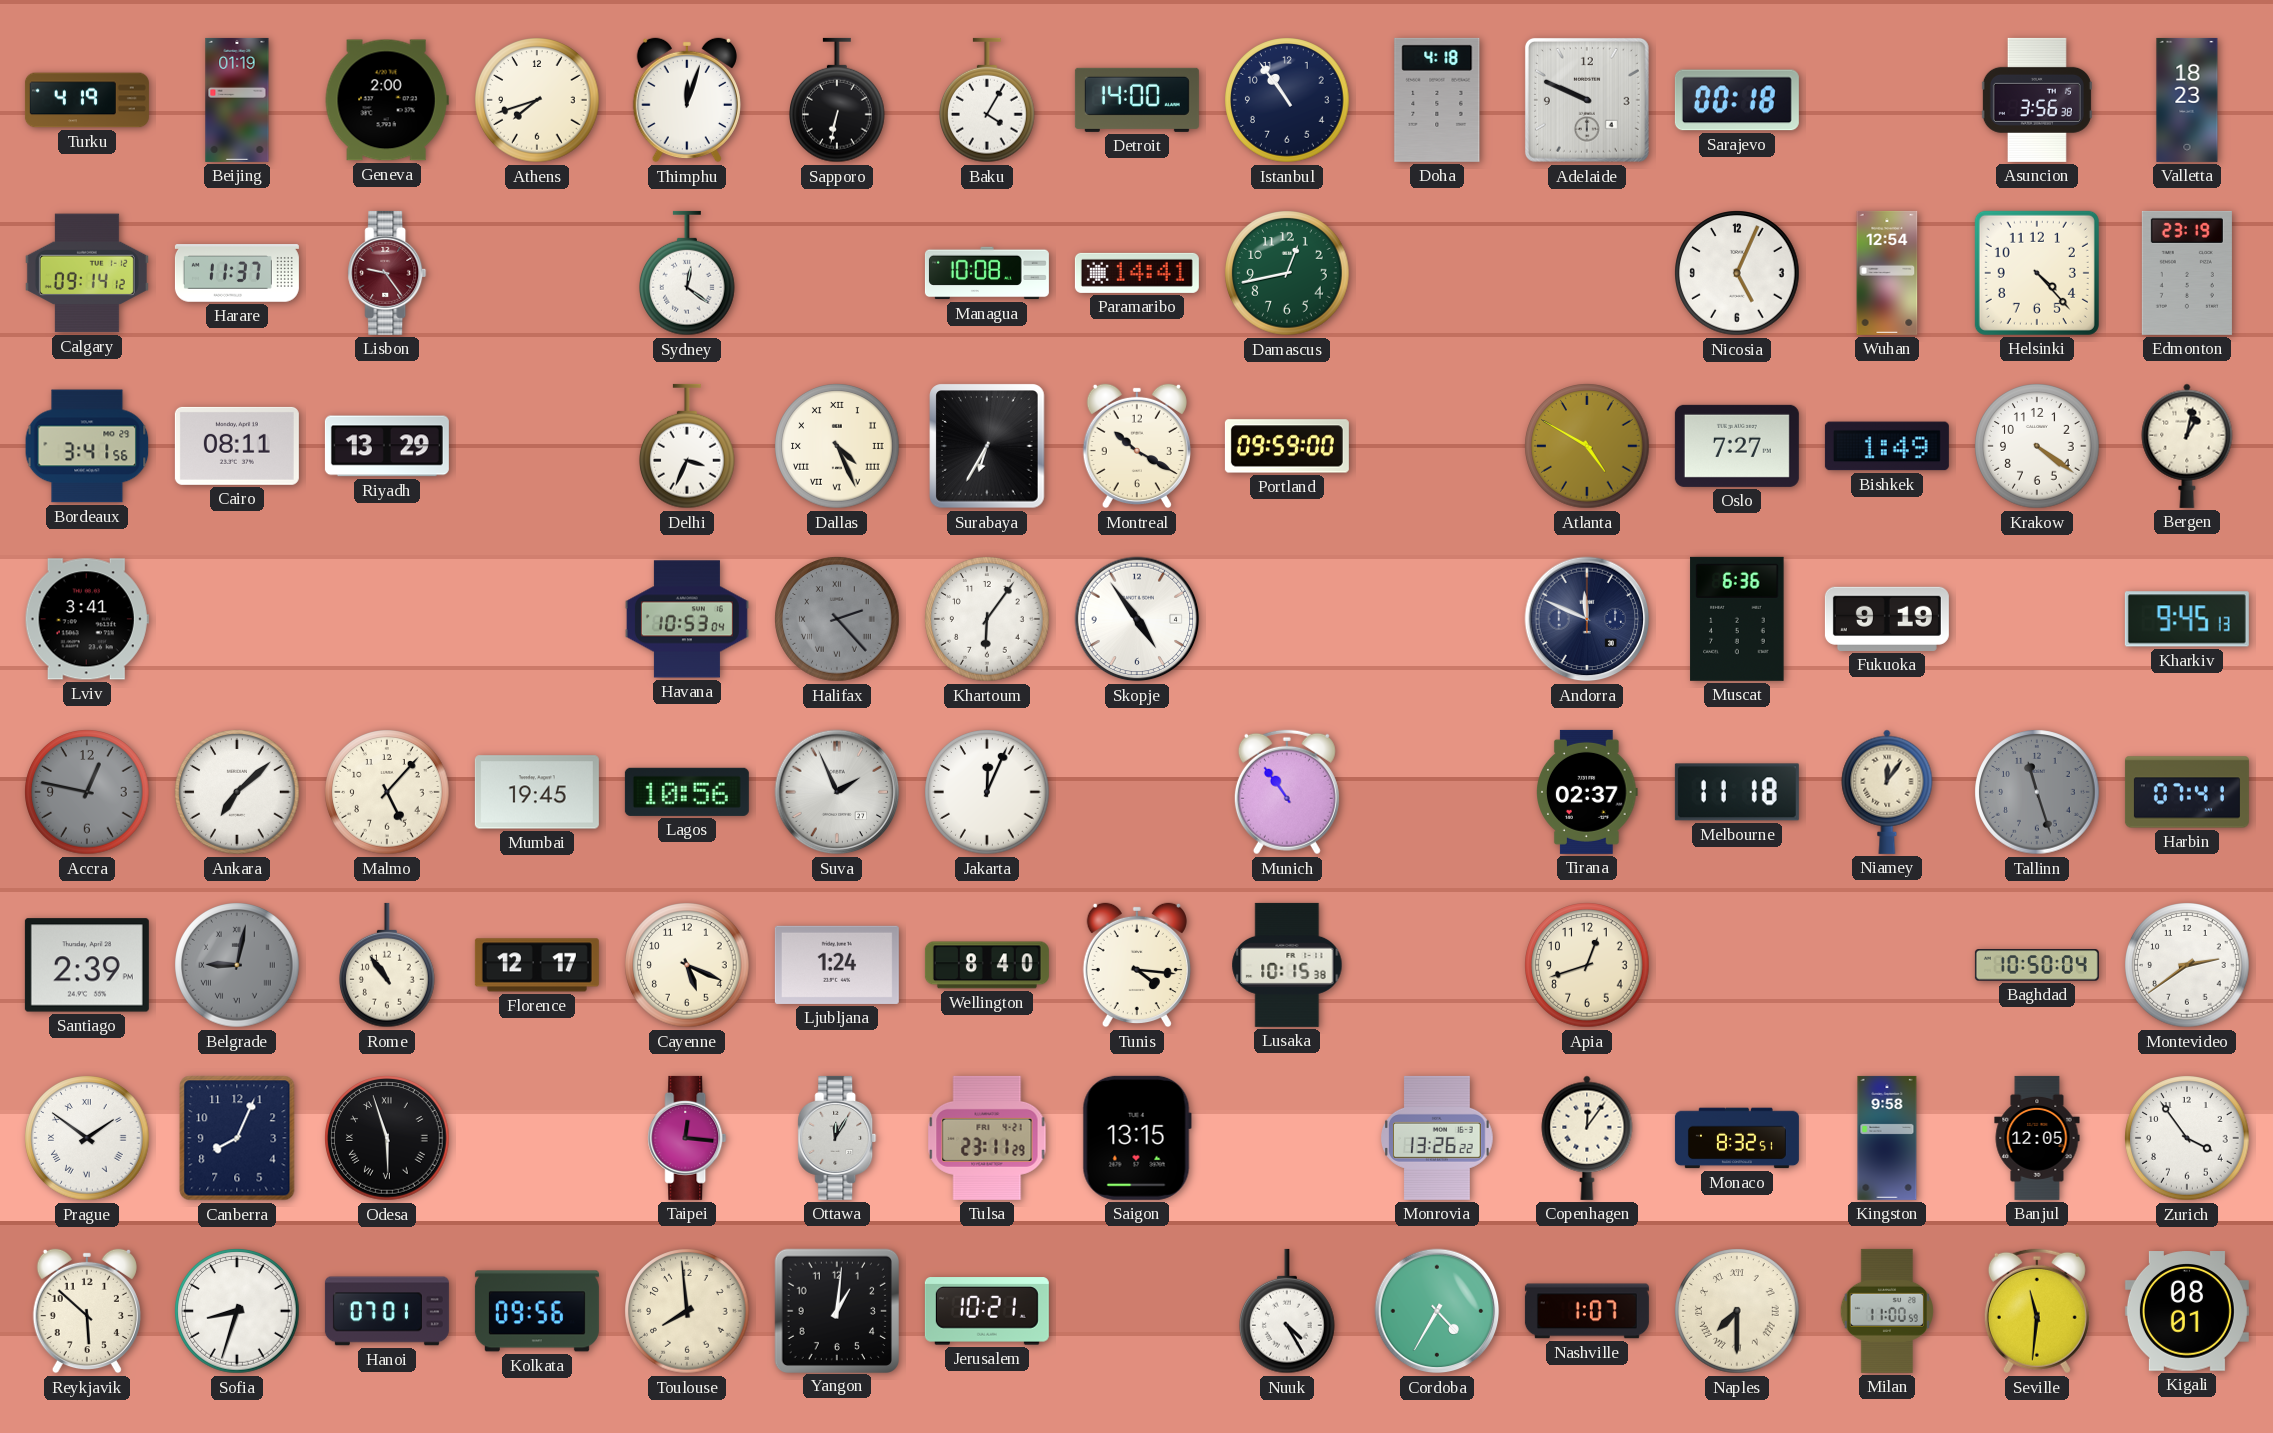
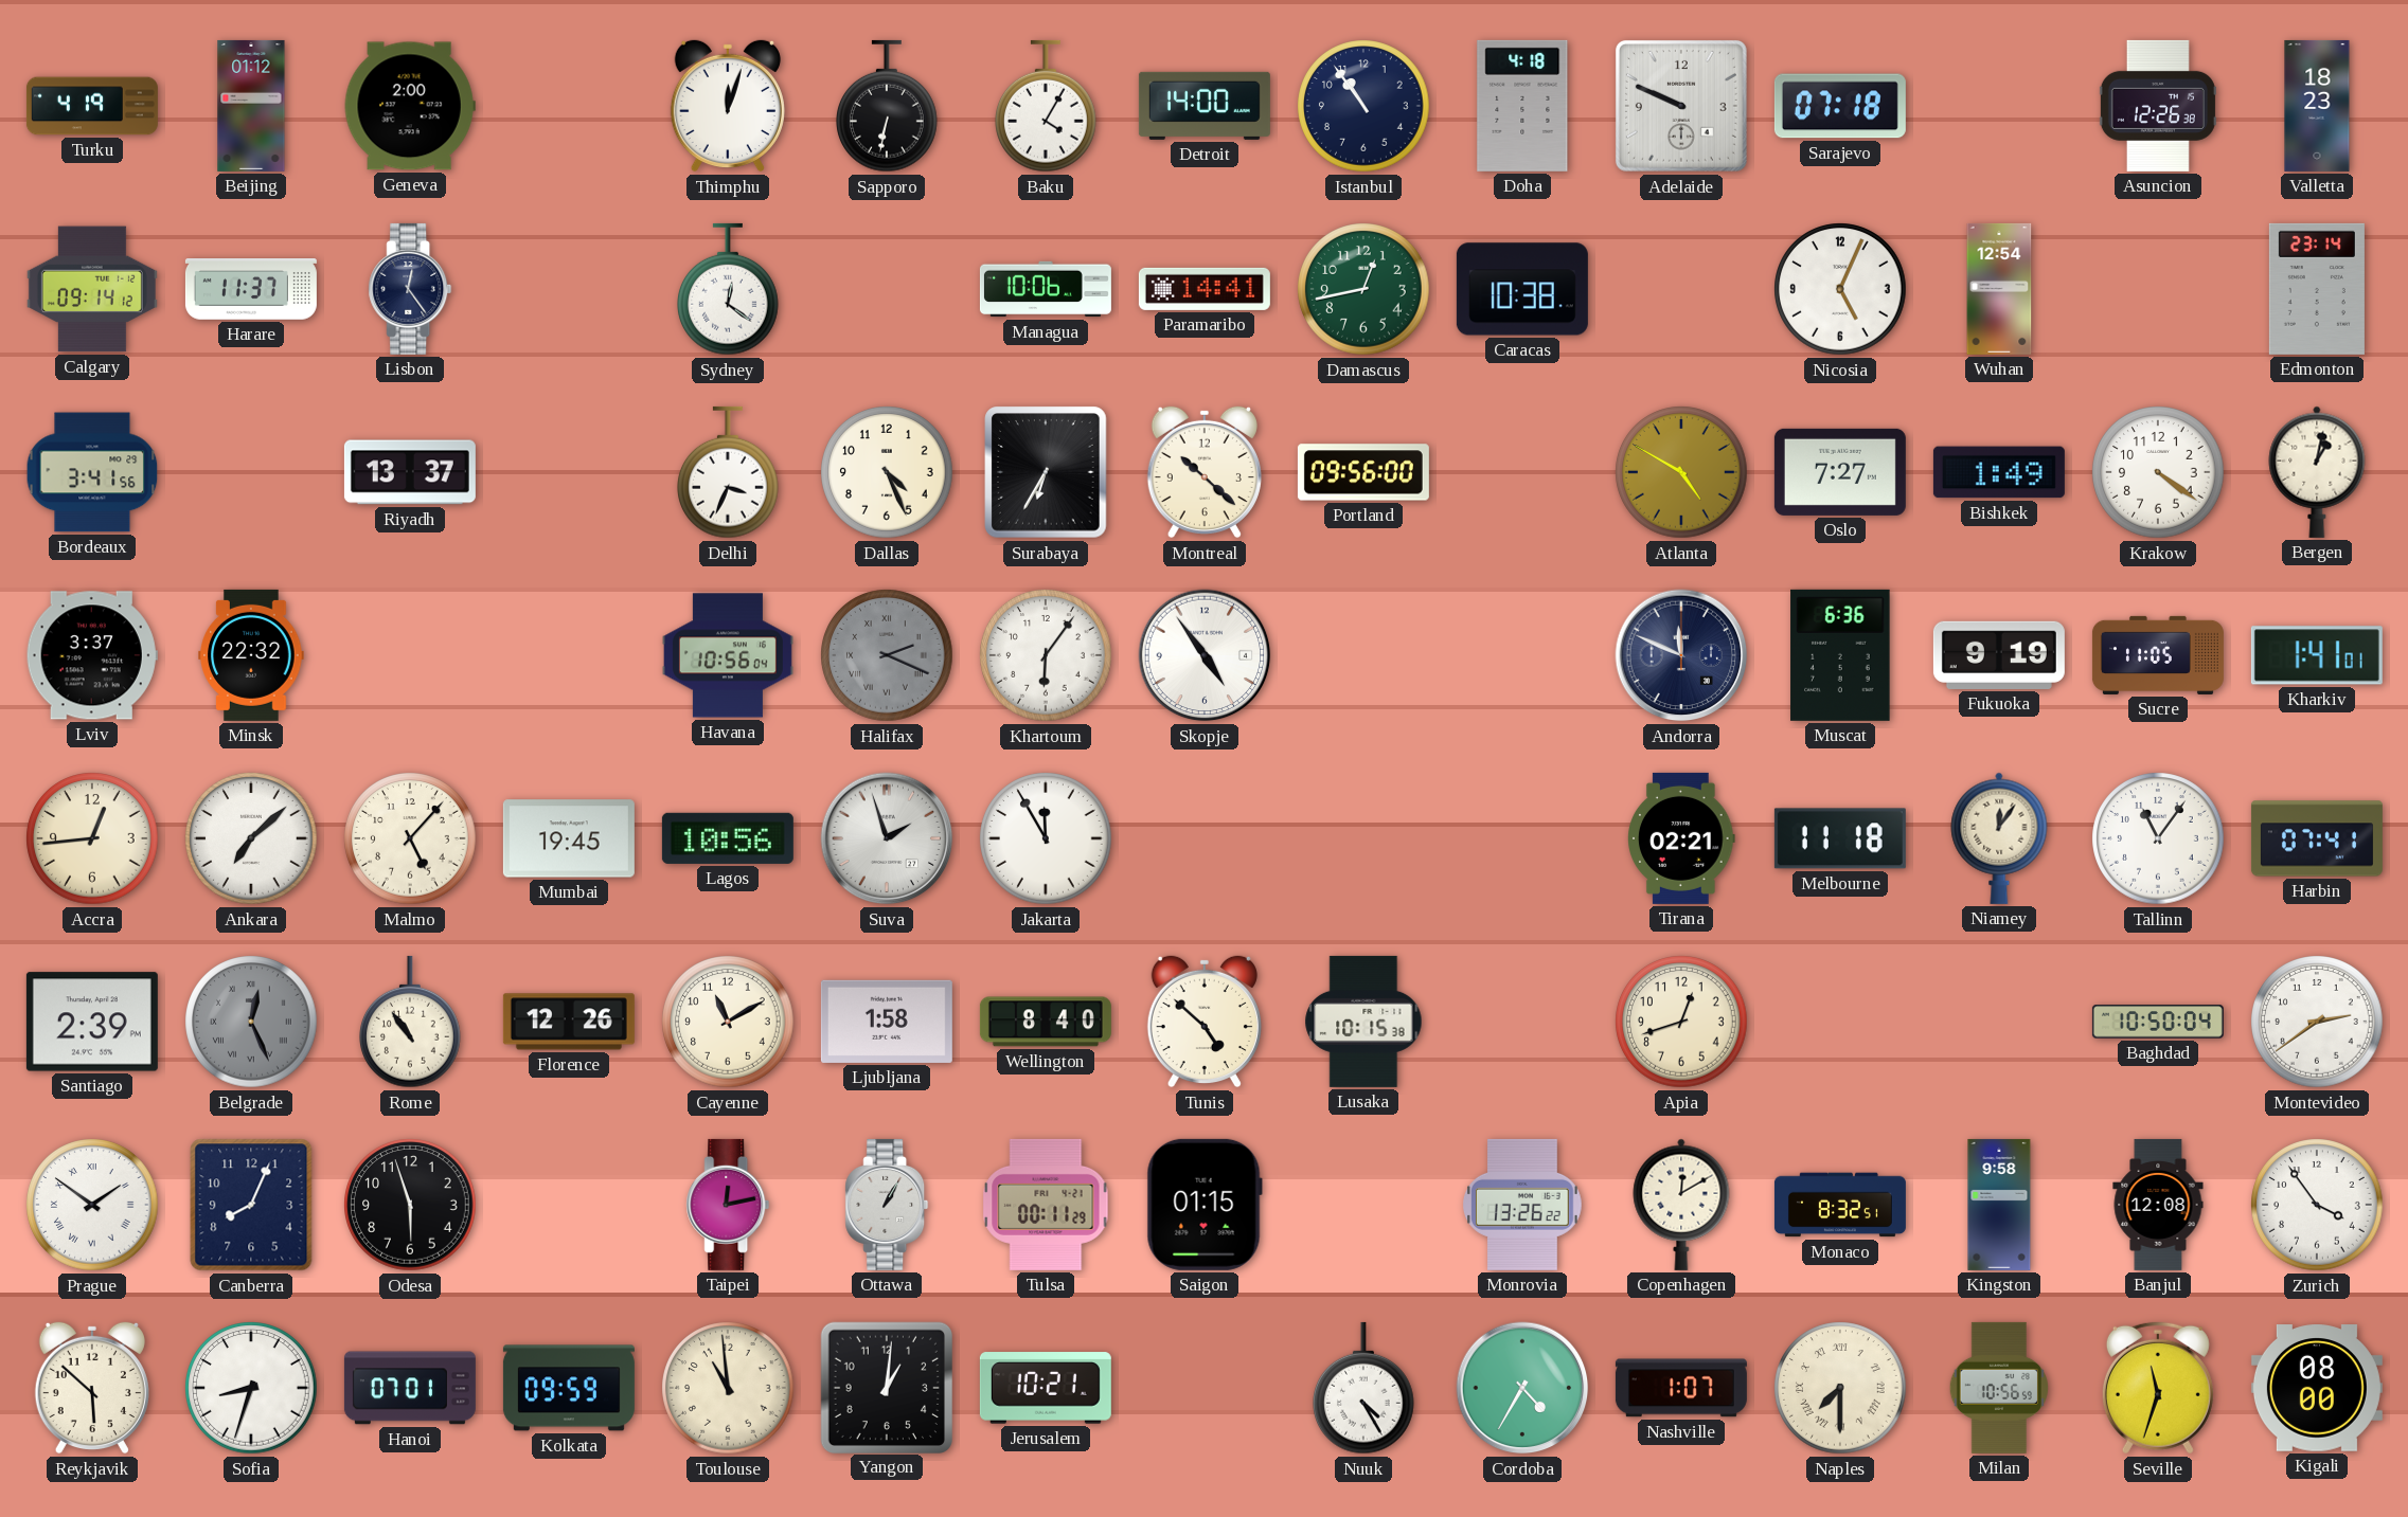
Beijing: 01:19 -> 01:12
Athens: 7:42 -> none
Sarajevo: 00:18 -> 07:18
Asuncion: 3:56 -> 12:26
Lisbon: 9:24 -> 12:24
Lisbon dial: burgundy -> navy
Managua: 10:08 -> 10:06
Caracas: none -> 10:38
Helsinki: 4:23 -> none
Edmonton: 23:19 -> 23:14
Cairo: 08:11 -> none
Riyadh: 13:29 -> 13:37
Dallas numerals: Roman -> Arabic
Montreal: 10:20 -> 10:22
Portland: 09:59 -> 09:56
Lviv: 3:41 -> 3:37
Minsk: none -> 22:32
Havana: 10:53 -> 10:56
Halifax: 2:23 -> 2:19
Sucre: none -> 11:05
Kharkiv: 9:45 -> 1:41
Accra: 12:47 -> 12:44
Accra dial: grey -> cream
Suva: 1:56 -> 1:57
Jakarta: 12:04 -> 11:55
Munich: 10:54 -> none
Tirana: 02:37 -> 02:21
Tallinn: 11:27 -> 11:06
Tallinn dial: grey -> white
Belgrade: 9:02 -> 12:26
Florence: 12:17 -> 12:26
Cayenne: 5:19 -> 11:10
Ljubljana: 1:24 -> 1:58
Tunis: 4:16 -> 4:52
Odesa numerals: Roman -> Arabic
Taipei: 12:16 -> 12:13
Ottawa: 12:05 -> 1:05
Tulsa: 23:11 -> 00:11
Saigon: 13:15 -> 01:15
Copenhagen: 12:06 -> 12:10
Banjul: 12:05 -> 12:08
Kolkata: 09:56 -> 09:59
Toulouse: 7:59 -> 10:59
Milan: 11:00 -> 10:56
Seville: 11:31 -> 11:33
Kigali: 08:01 -> 08:00
